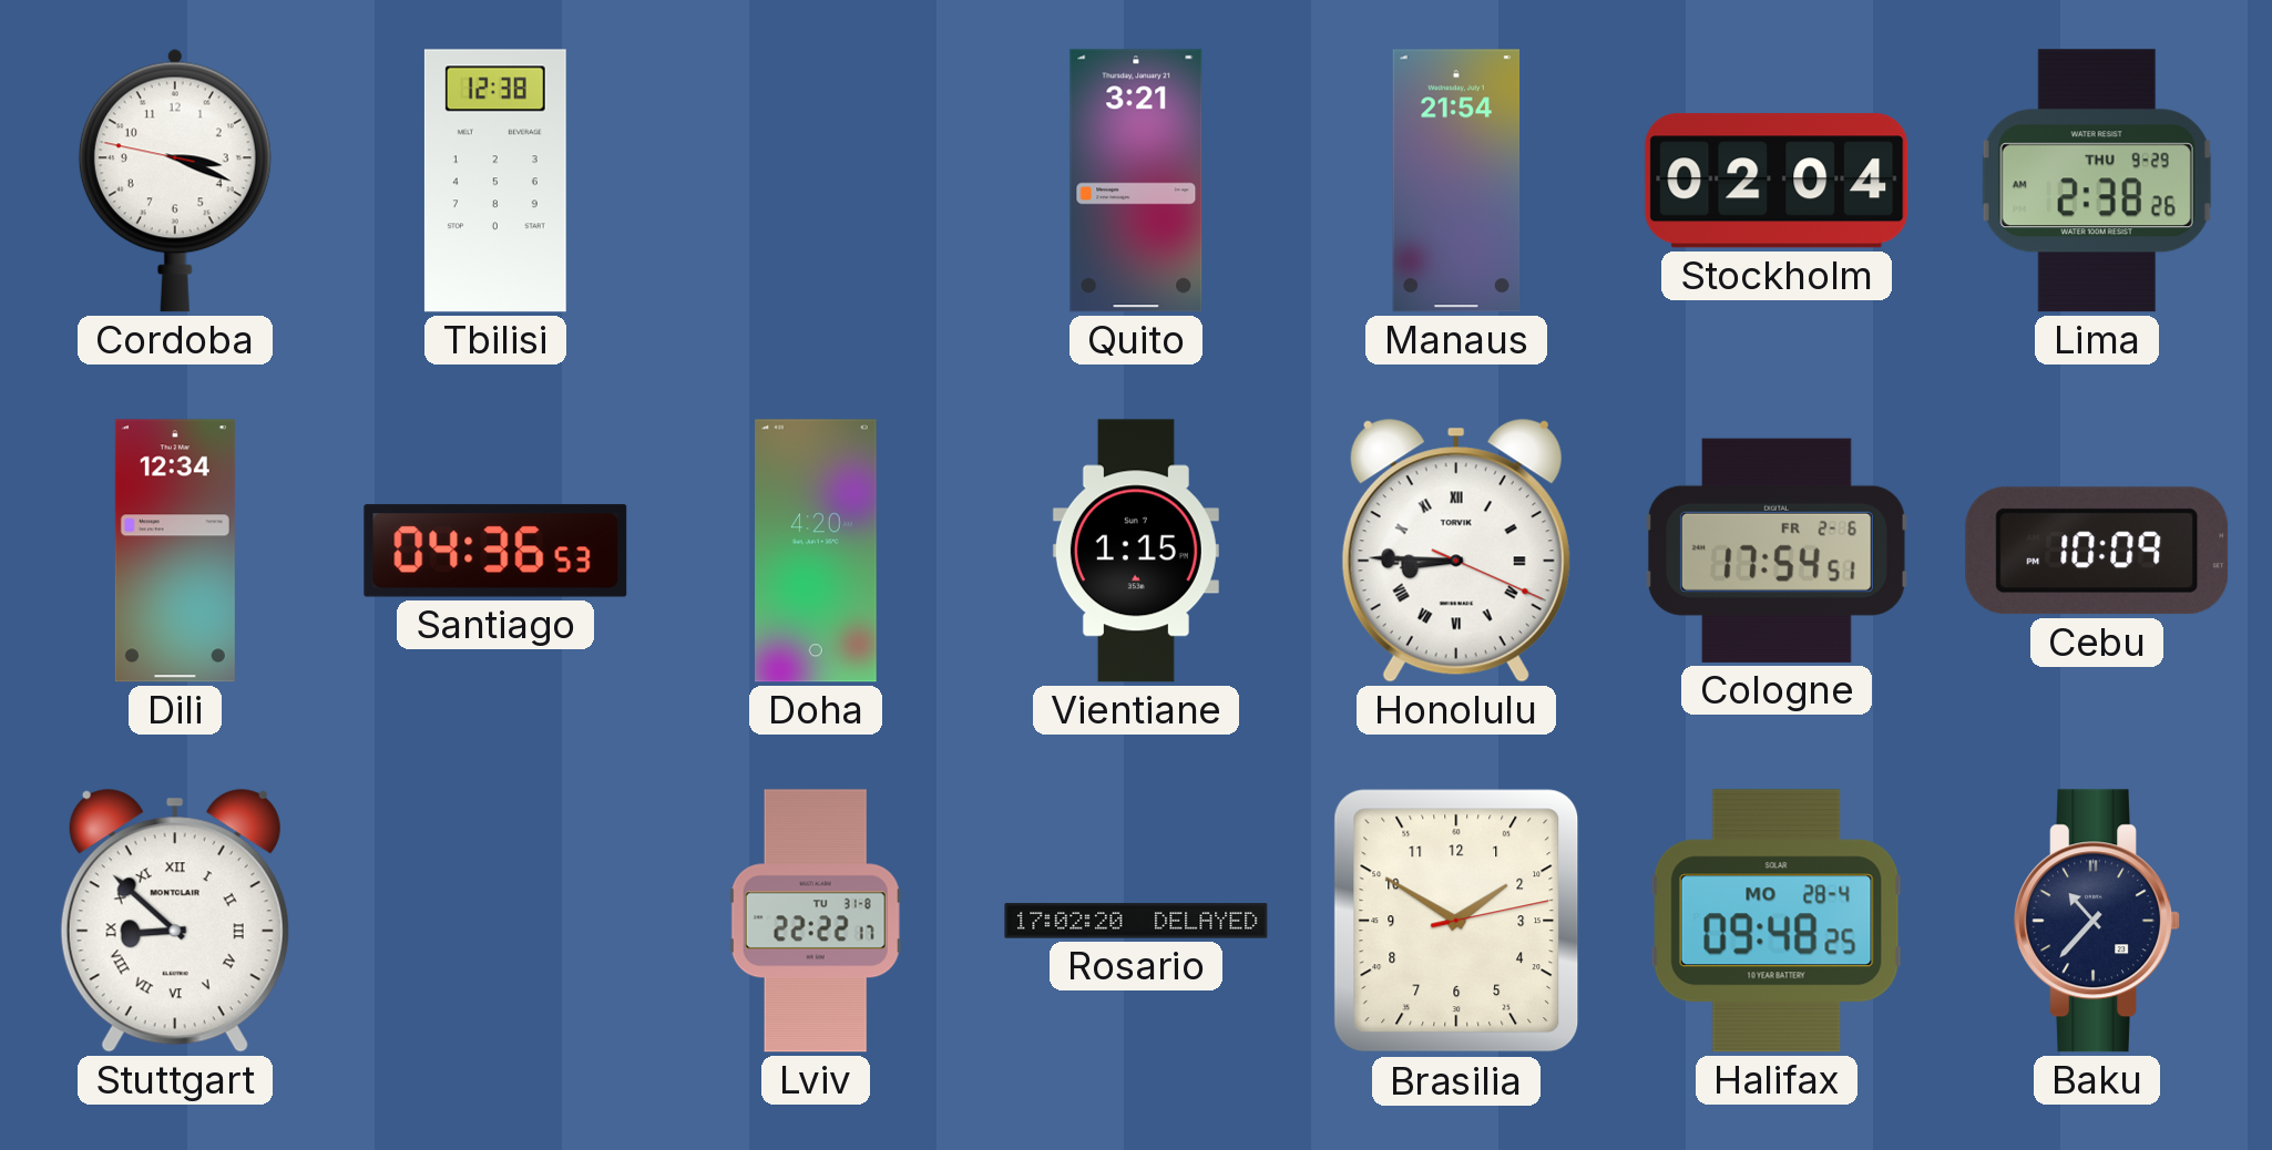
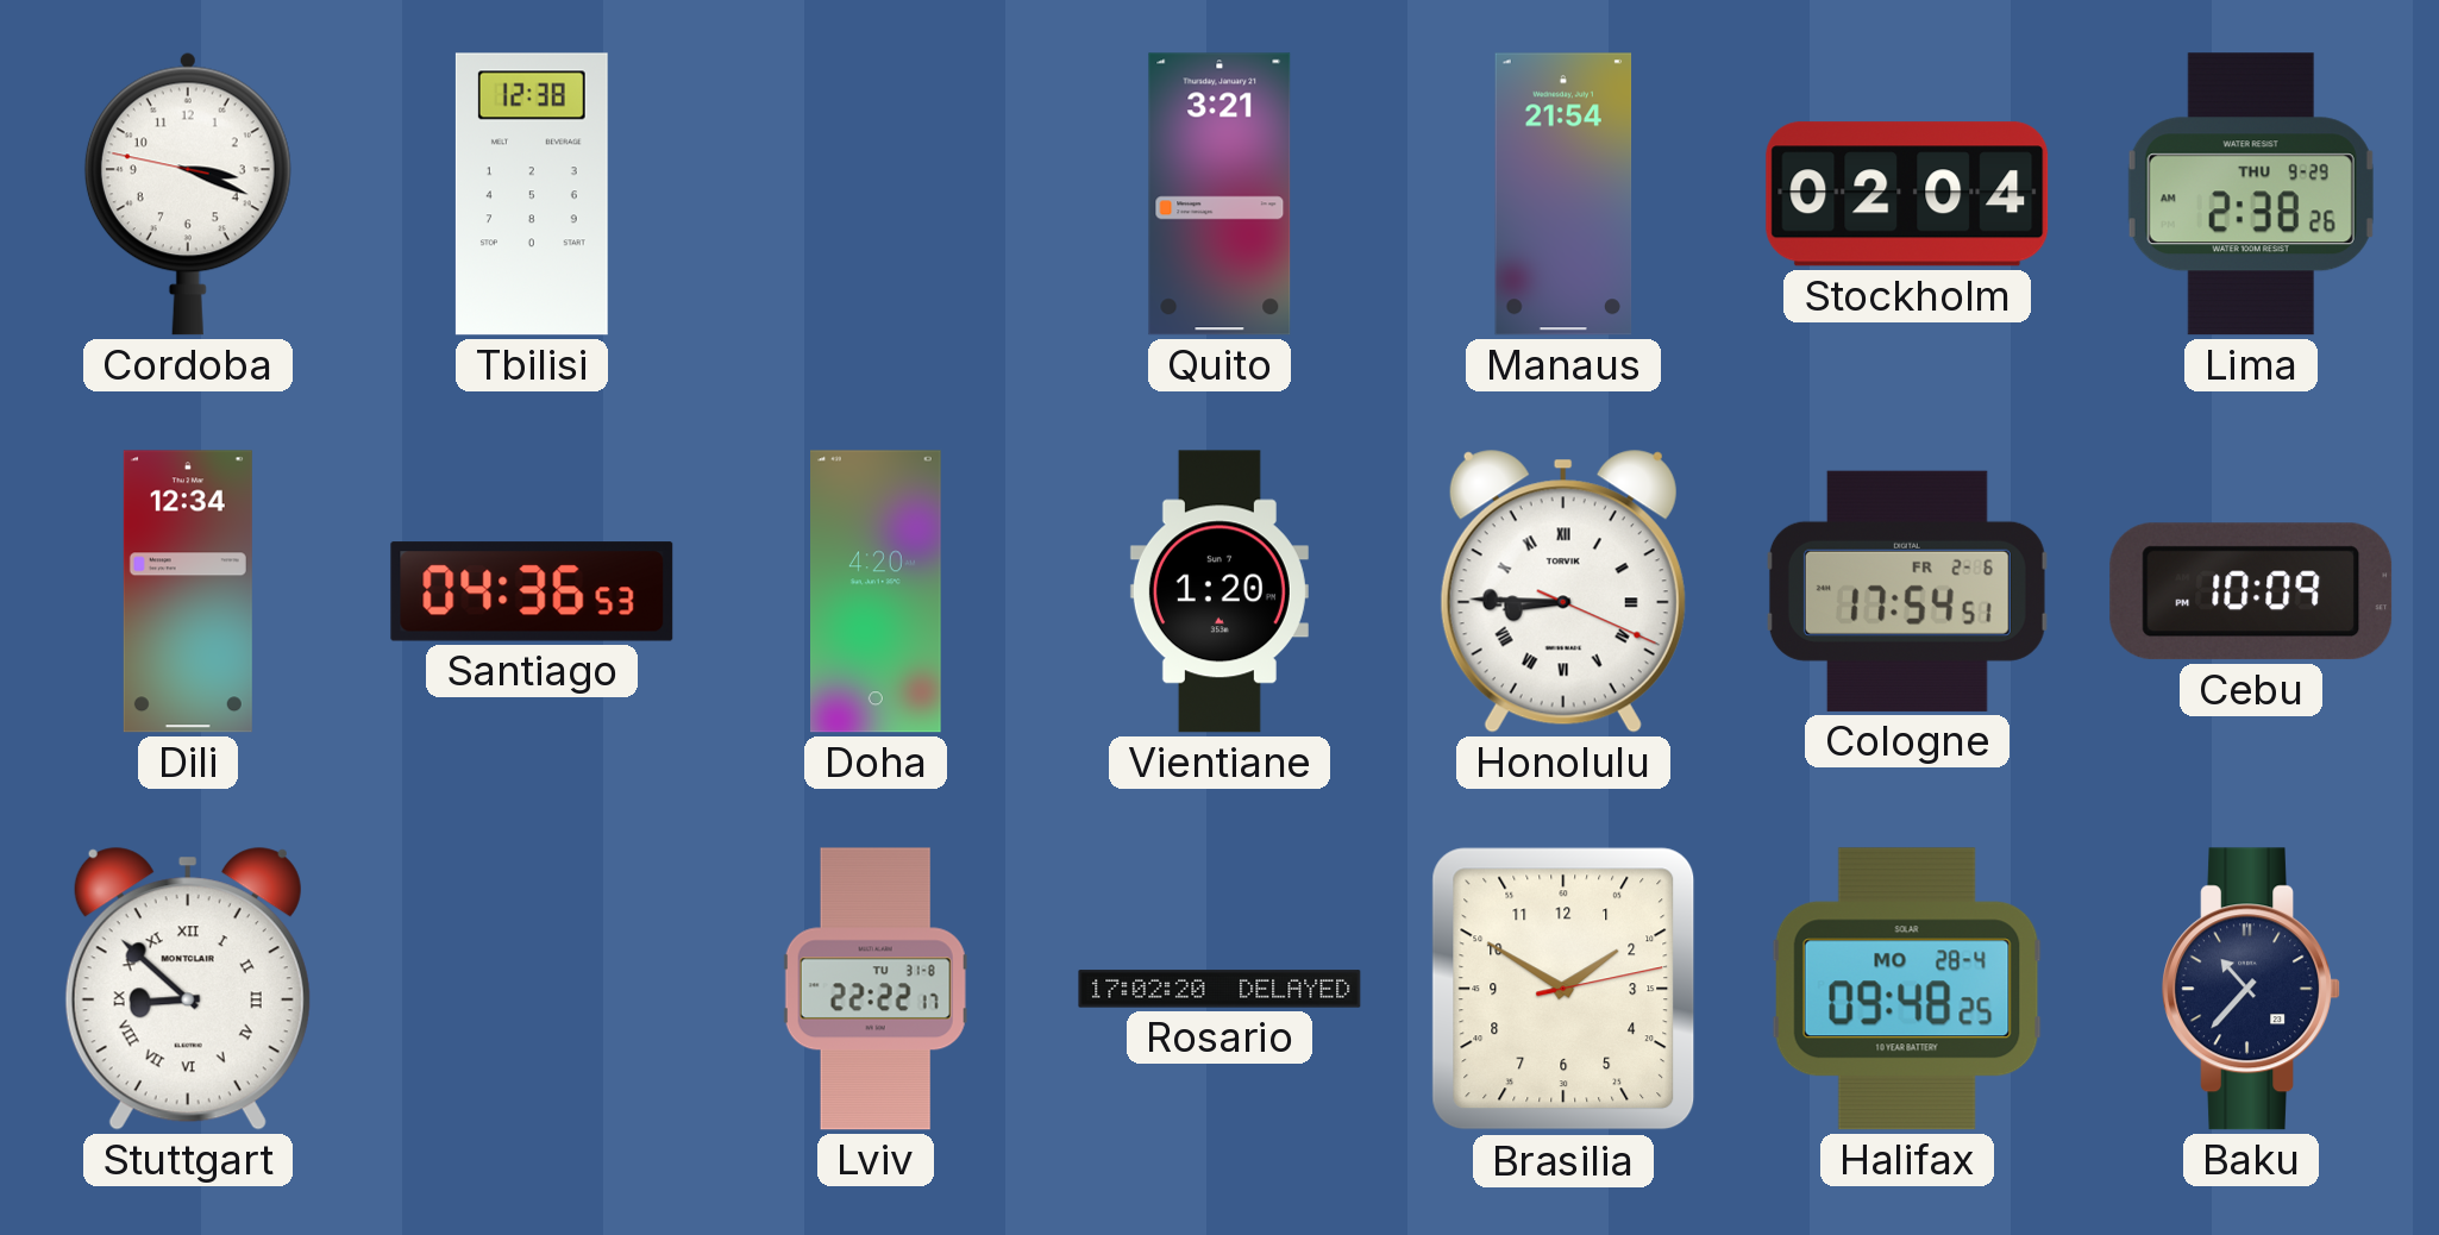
Vientiane: 1:15 -> 1:20
